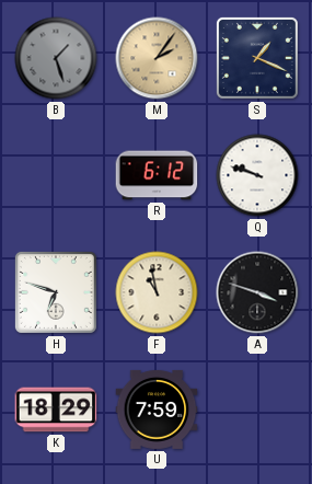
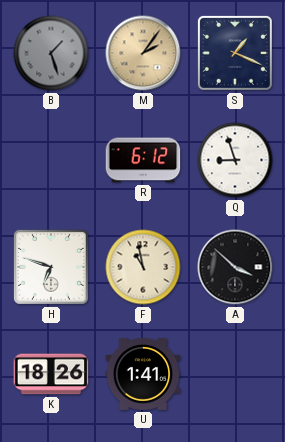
Q: 9:48 -> 8:57
A: 3:48 -> 3:52
K: 18:29 -> 18:26
U: 7:59 -> 1:41
